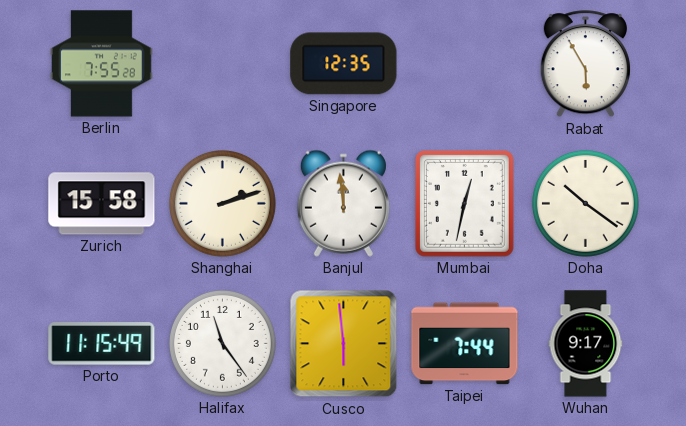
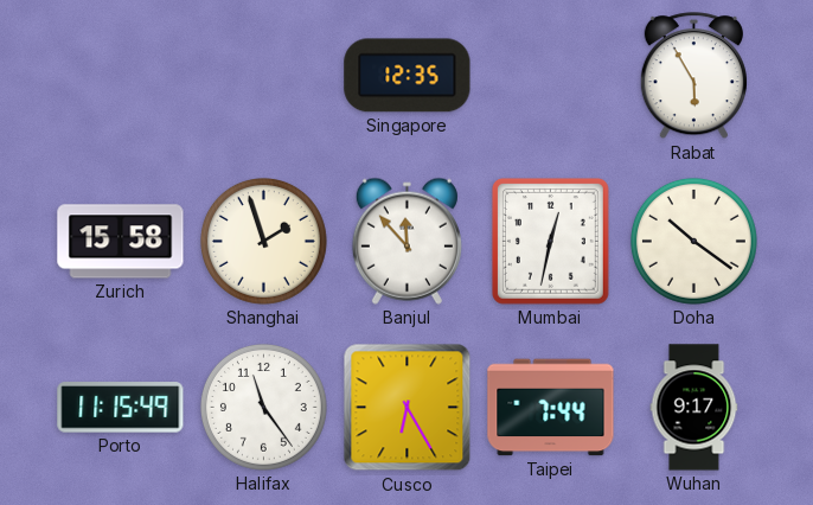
Berlin: 7:55 -> none
Shanghai: 2:12 -> 1:57
Banjul: 11:59 -> 11:53
Cusco: 5:59 -> 6:25
